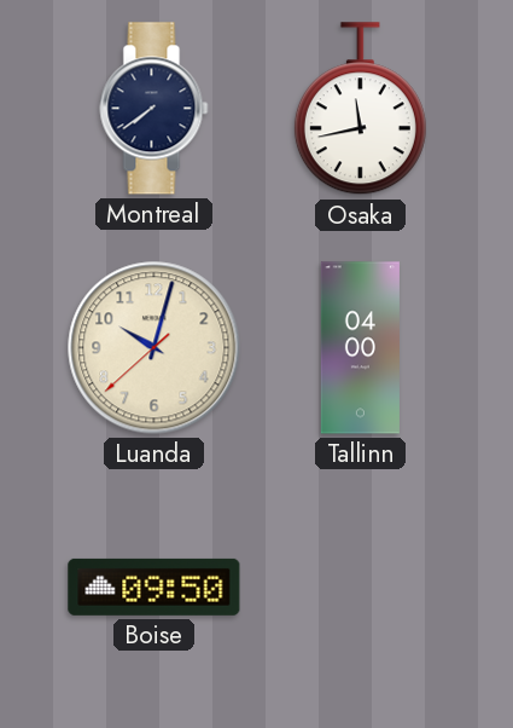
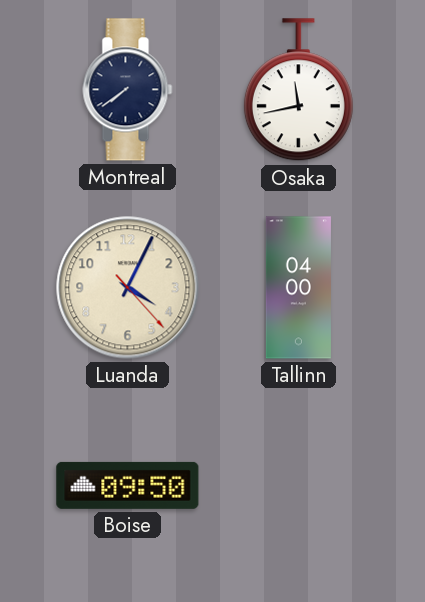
Luanda: 10:02 -> 4:04
